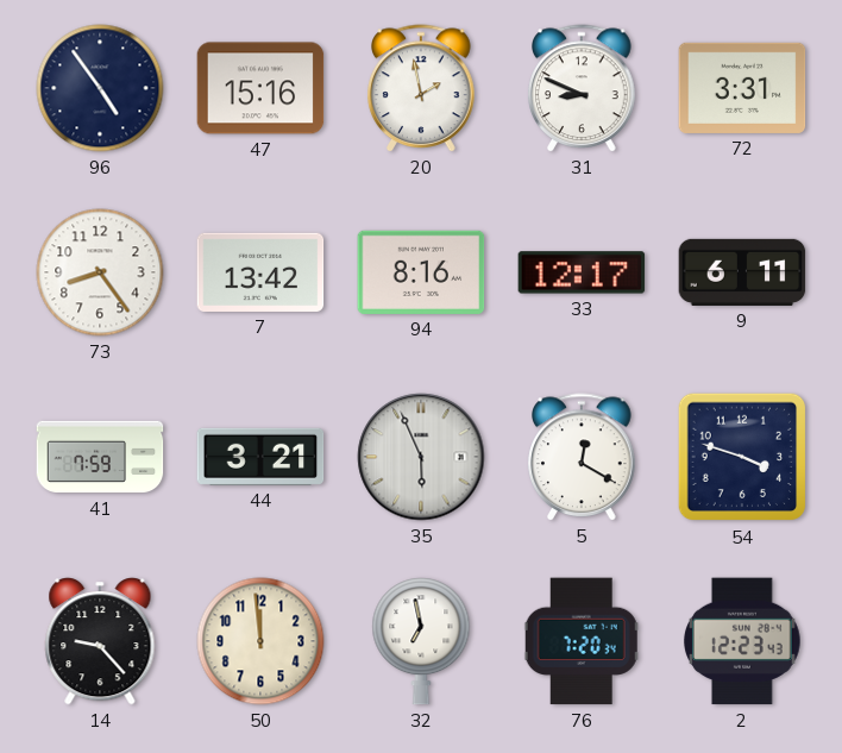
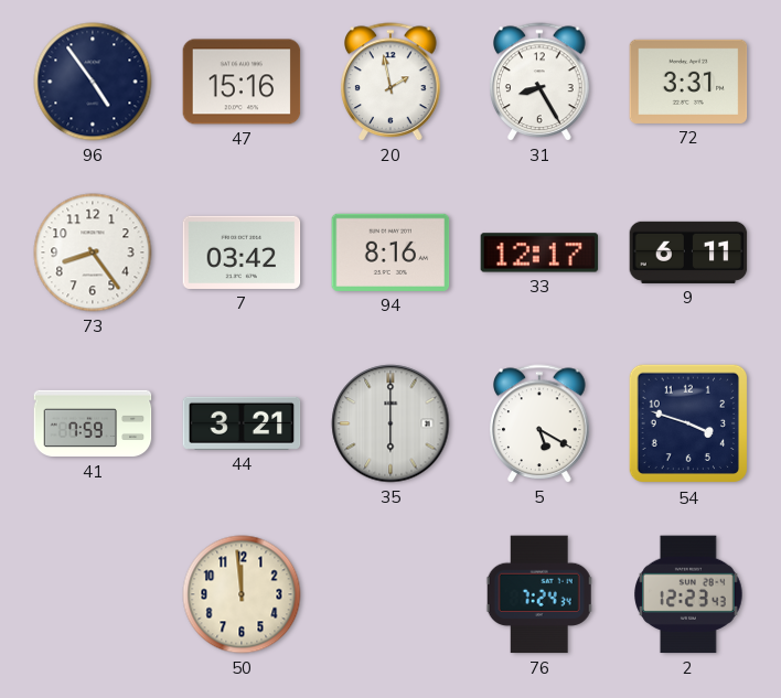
31: 8:49 -> 8:25
7: 13:42 -> 03:42
35: 5:56 -> 6:00
5: 12:20 -> 5:20
14: 9:23 -> none
32: 6:58 -> none
76: 7:20 -> 7:24
